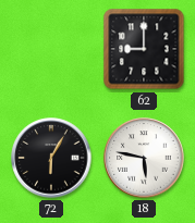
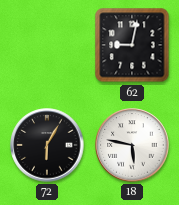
62: 9:00 -> 9:02
